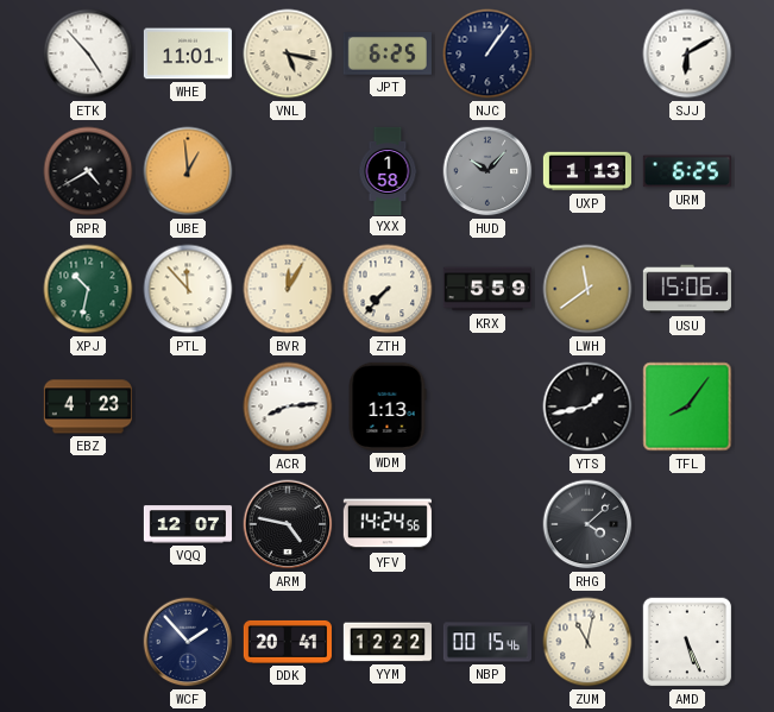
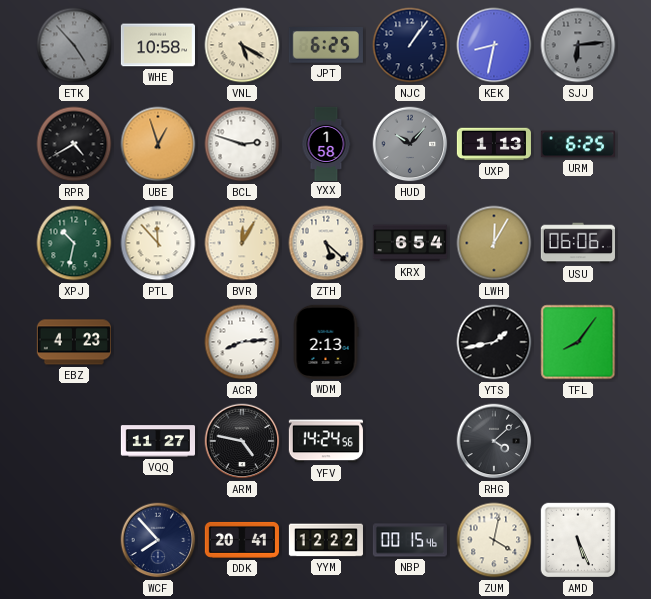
ETK dial: white -> grey
WHE: 11:01 -> 10:58
VNL: 5:17 -> 5:20
KEK: none -> 8:32
SJJ: 6:10 -> 6:14
SJJ dial: white -> grey
UBE: 12:59 -> 12:57
BCL: none -> 2:48
ZTH: 7:37 -> 5:22
KRX: 5:59 -> 6:54
LWH: 11:39 -> 12:05
USU: 15:06 -> 06:06
WDM: 1:13 -> 2:13
VQQ: 12:07 -> 11:27
WCF: 1:53 -> 7:53
ZUM: 11:02 -> 4:02
